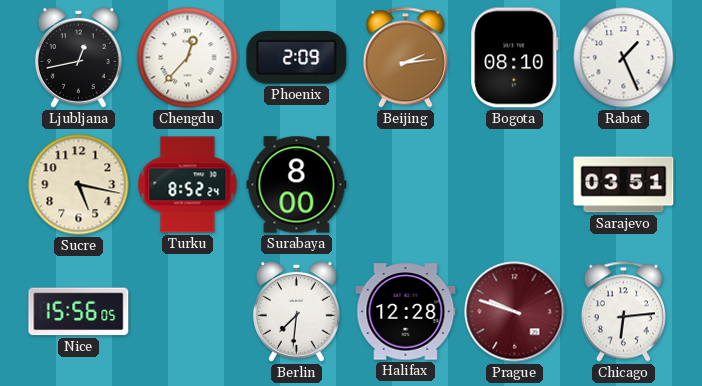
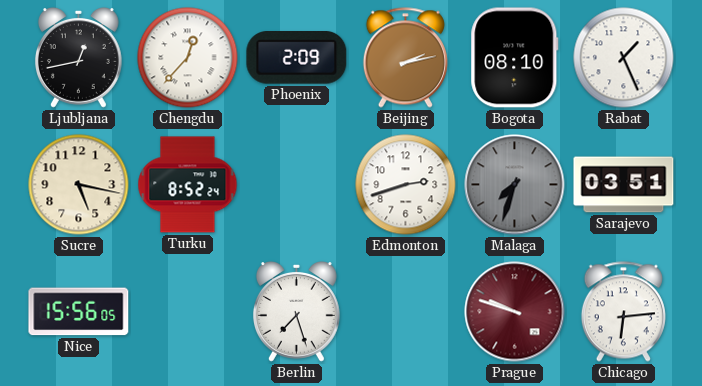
Beijing: 2:14 -> 2:13
Surabaya: 8:00 -> none
Edmonton: none -> 2:42
Malaga: none -> 7:33
Berlin: 7:31 -> 7:27
Halifax: 12:28 -> none
